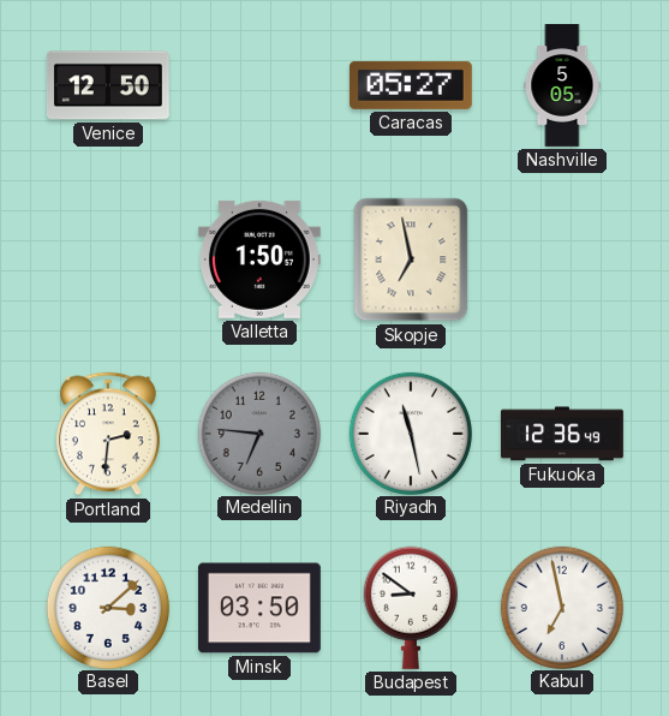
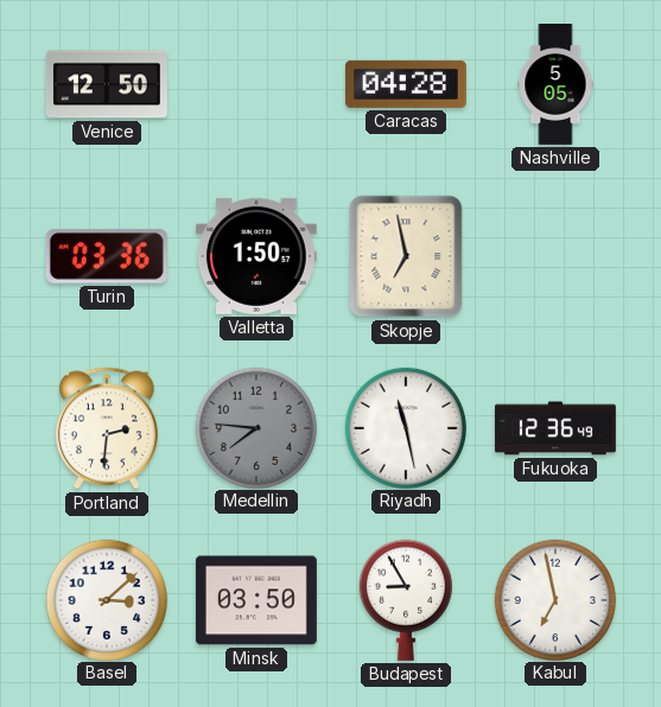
Caracas: 05:27 -> 04:28
Turin: none -> 03:36
Medellin: 6:46 -> 7:46
Budapest: 8:51 -> 8:55
